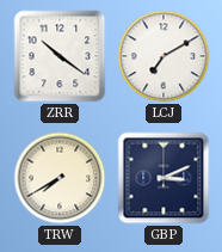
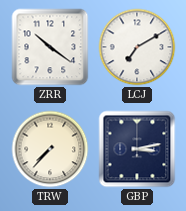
TRW: 7:40 -> 7:37
GBP: 3:11 -> 3:13
